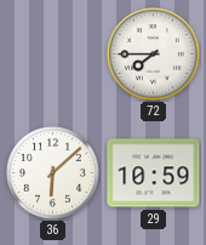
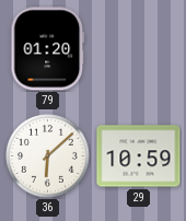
79: none -> 01:20
72: 7:45 -> none
